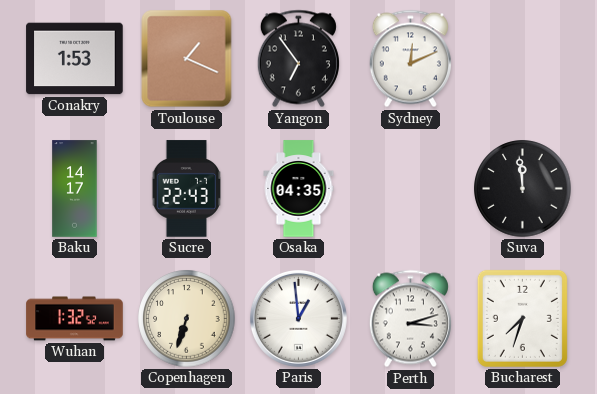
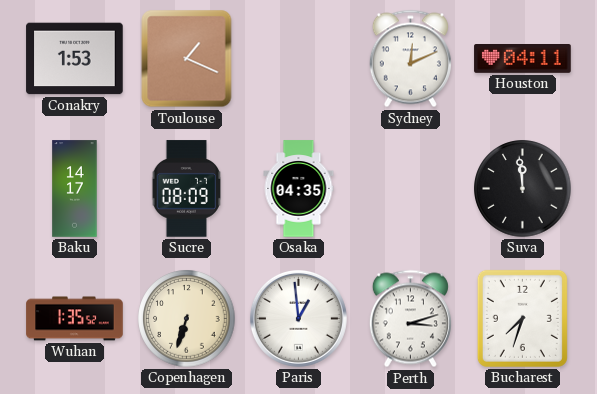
Yangon: 6:54 -> none
Houston: none -> 04:11
Sucre: 22:43 -> 08:09
Wuhan: 1:32 -> 1:35
